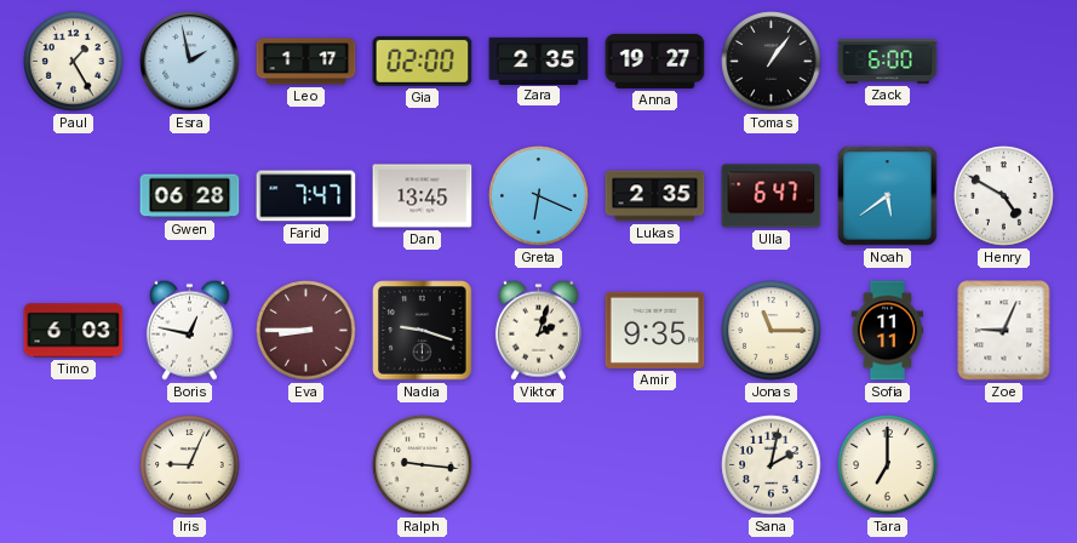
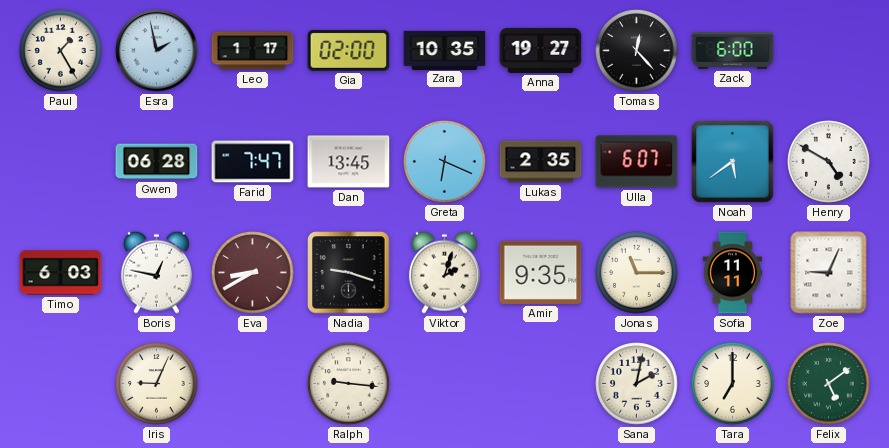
Zara: 2:35 -> 10:35
Tomas: 1:06 -> 12:23
Ulla: 6:47 -> 6:07
Eva: 8:45 -> 8:40
Felix: none -> 5:09
